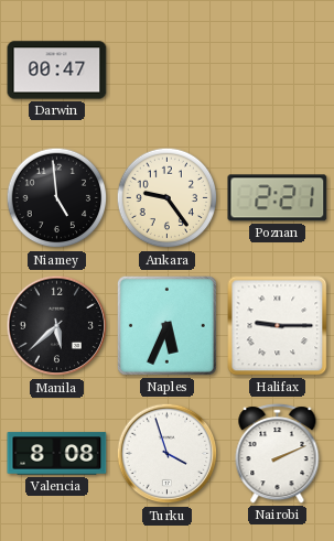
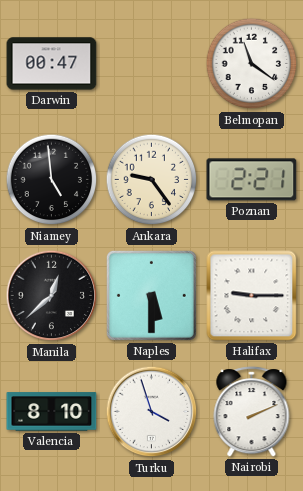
Belmopan: none -> 11:21
Manila: 5:38 -> 12:38
Naples: 5:34 -> 5:30
Valencia: 8:08 -> 8:10
